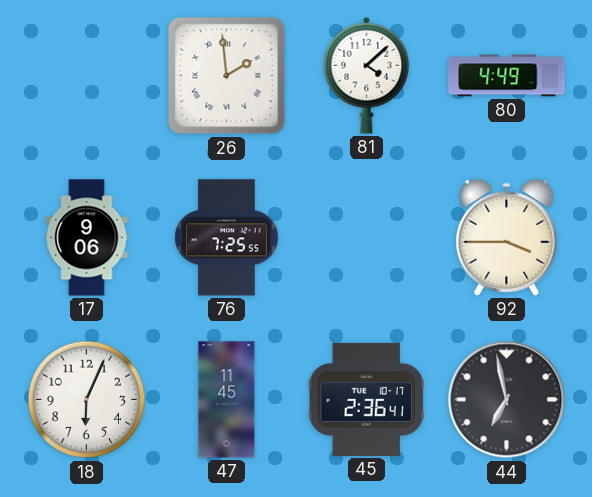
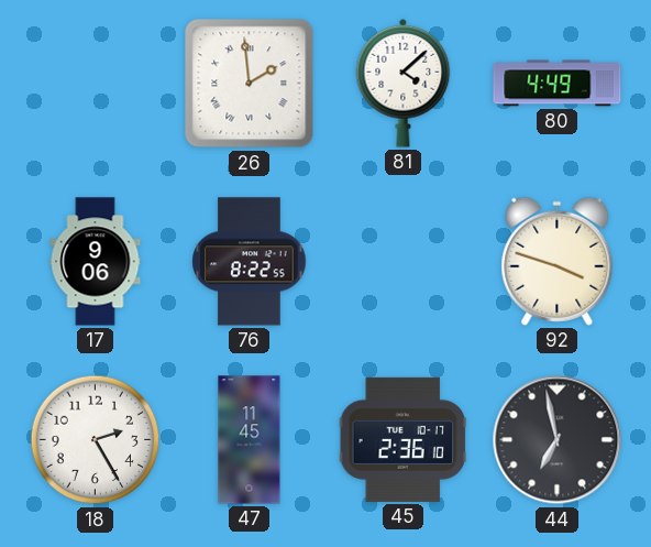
76: 7:25 -> 8:22
92: 3:45 -> 3:48
18: 6:04 -> 2:25
45: 2:36:41 -> 2:36:10
